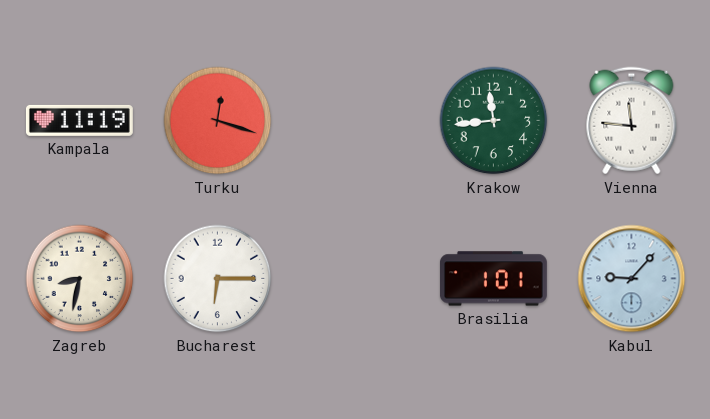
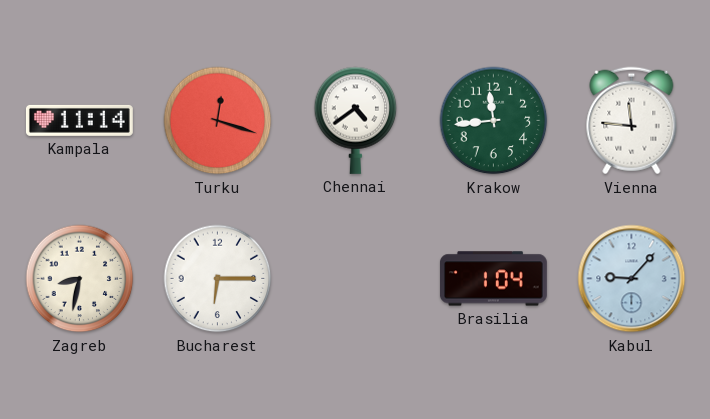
Kampala: 11:19 -> 11:14
Chennai: none -> 4:39
Brasilia: 1:01 -> 1:04
